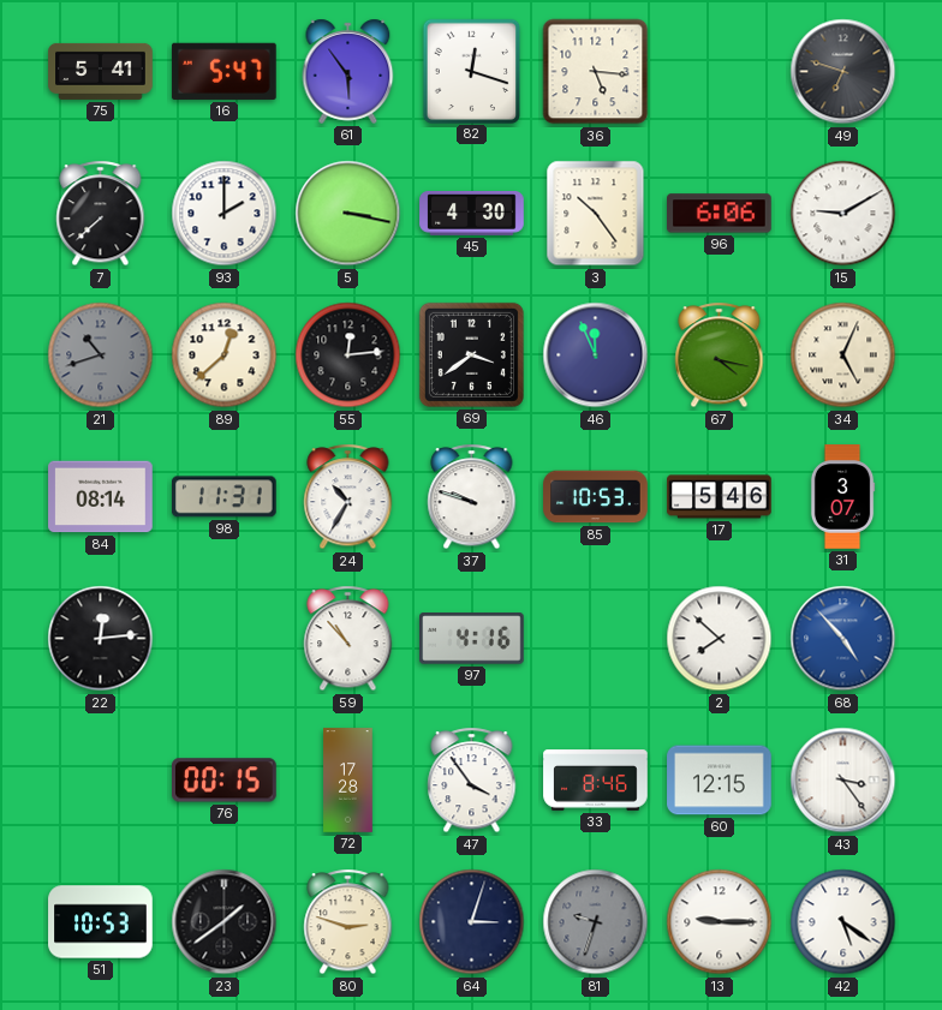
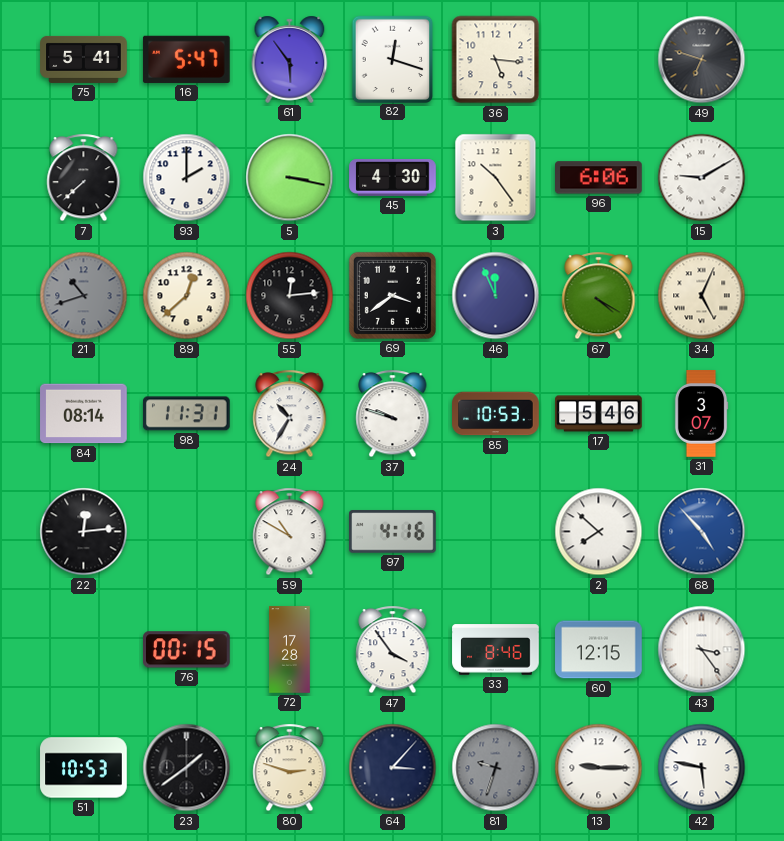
67: 4:17 -> 4:20
59: 10:53 -> 10:50
64: 3:03 -> 3:07
42: 5:21 -> 5:47
